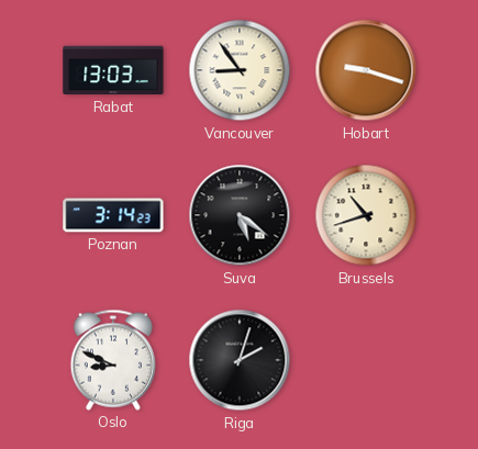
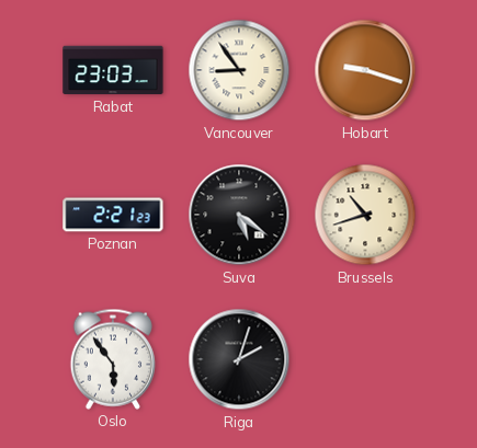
Rabat: 13:03 -> 23:03
Poznan: 3:14 -> 2:21
Oslo: 8:49 -> 5:54
